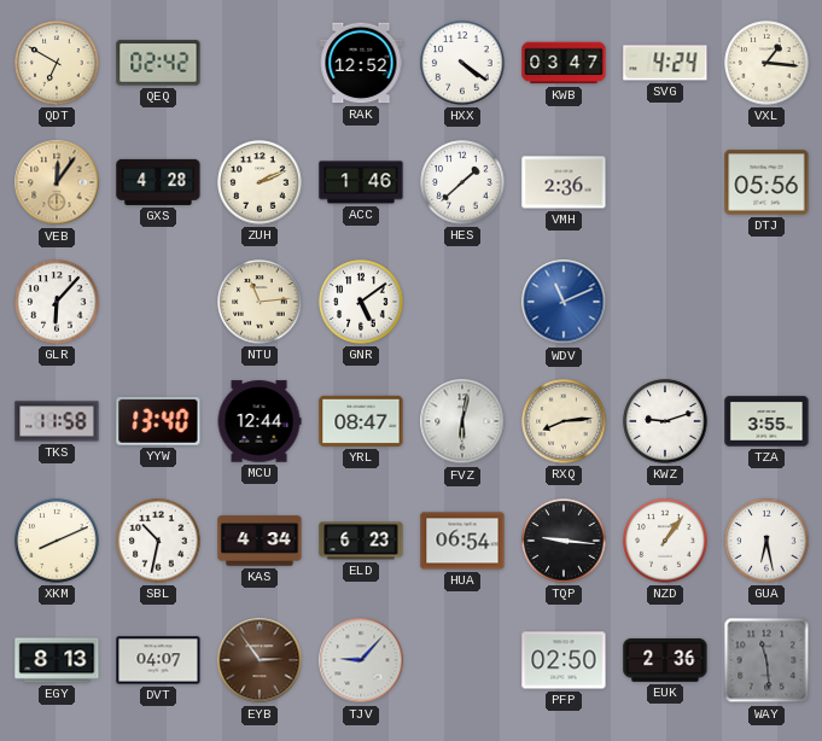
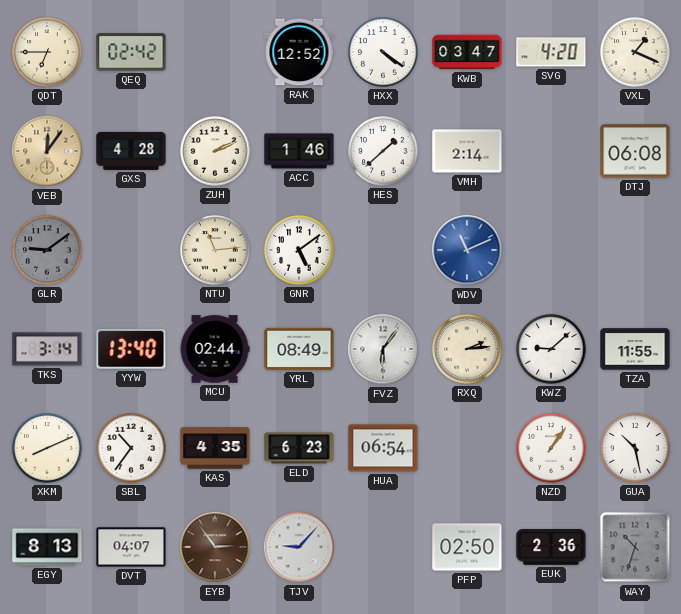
QDT: 6:50 -> 6:45
SVG: 4:24 -> 4:20
VXL: 1:16 -> 1:19
VMH: 2:36 -> 2:14
DTJ: 05:56 -> 06:08
GLR: 6:07 -> 9:09
GLR dial: white -> grey
TKS: 11:58 -> 3:14
MCU: 12:44 -> 02:44
YRL: 08:47 -> 08:49
FVZ: 6:02 -> 6:06
RXQ: 8:14 -> 2:14
KWZ: 9:12 -> 9:08
TZA: 3:55 -> 11:55
SBL: 10:32 -> 10:36
KAS: 4:34 -> 4:35
TQP: 9:16 -> none
GUA: 6:28 -> 10:28
WAY: 11:29 -> 10:33
